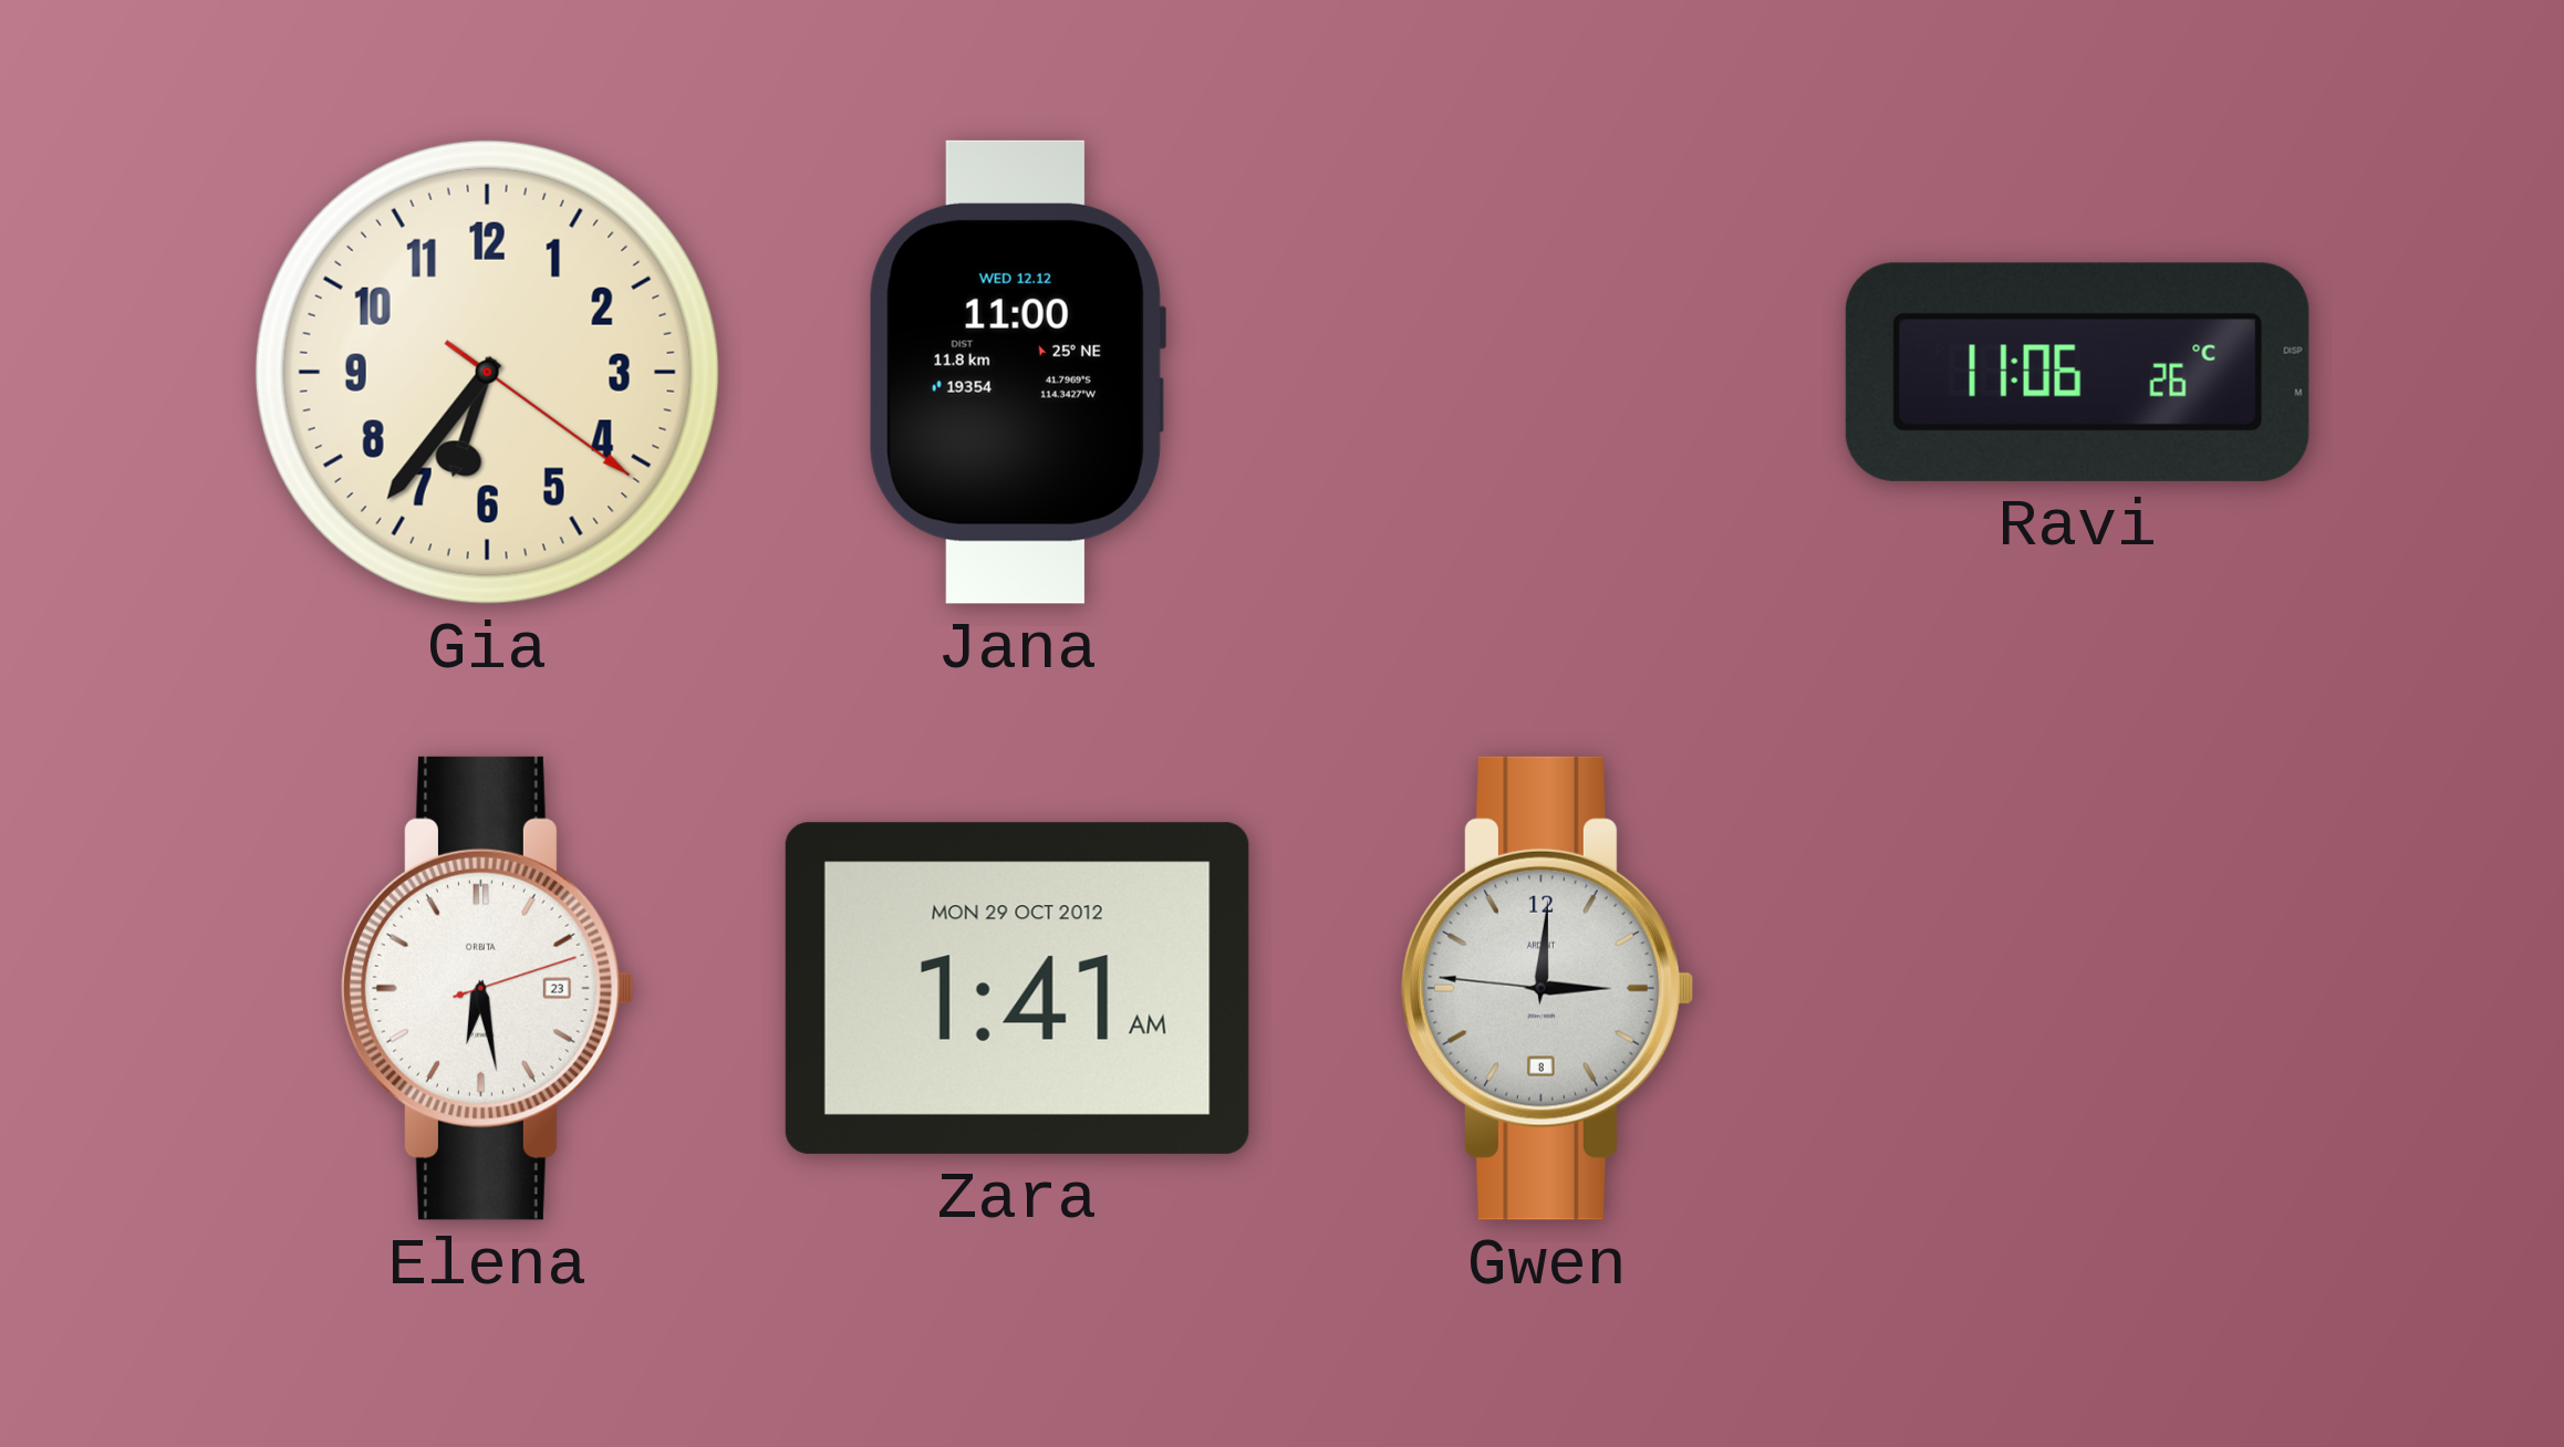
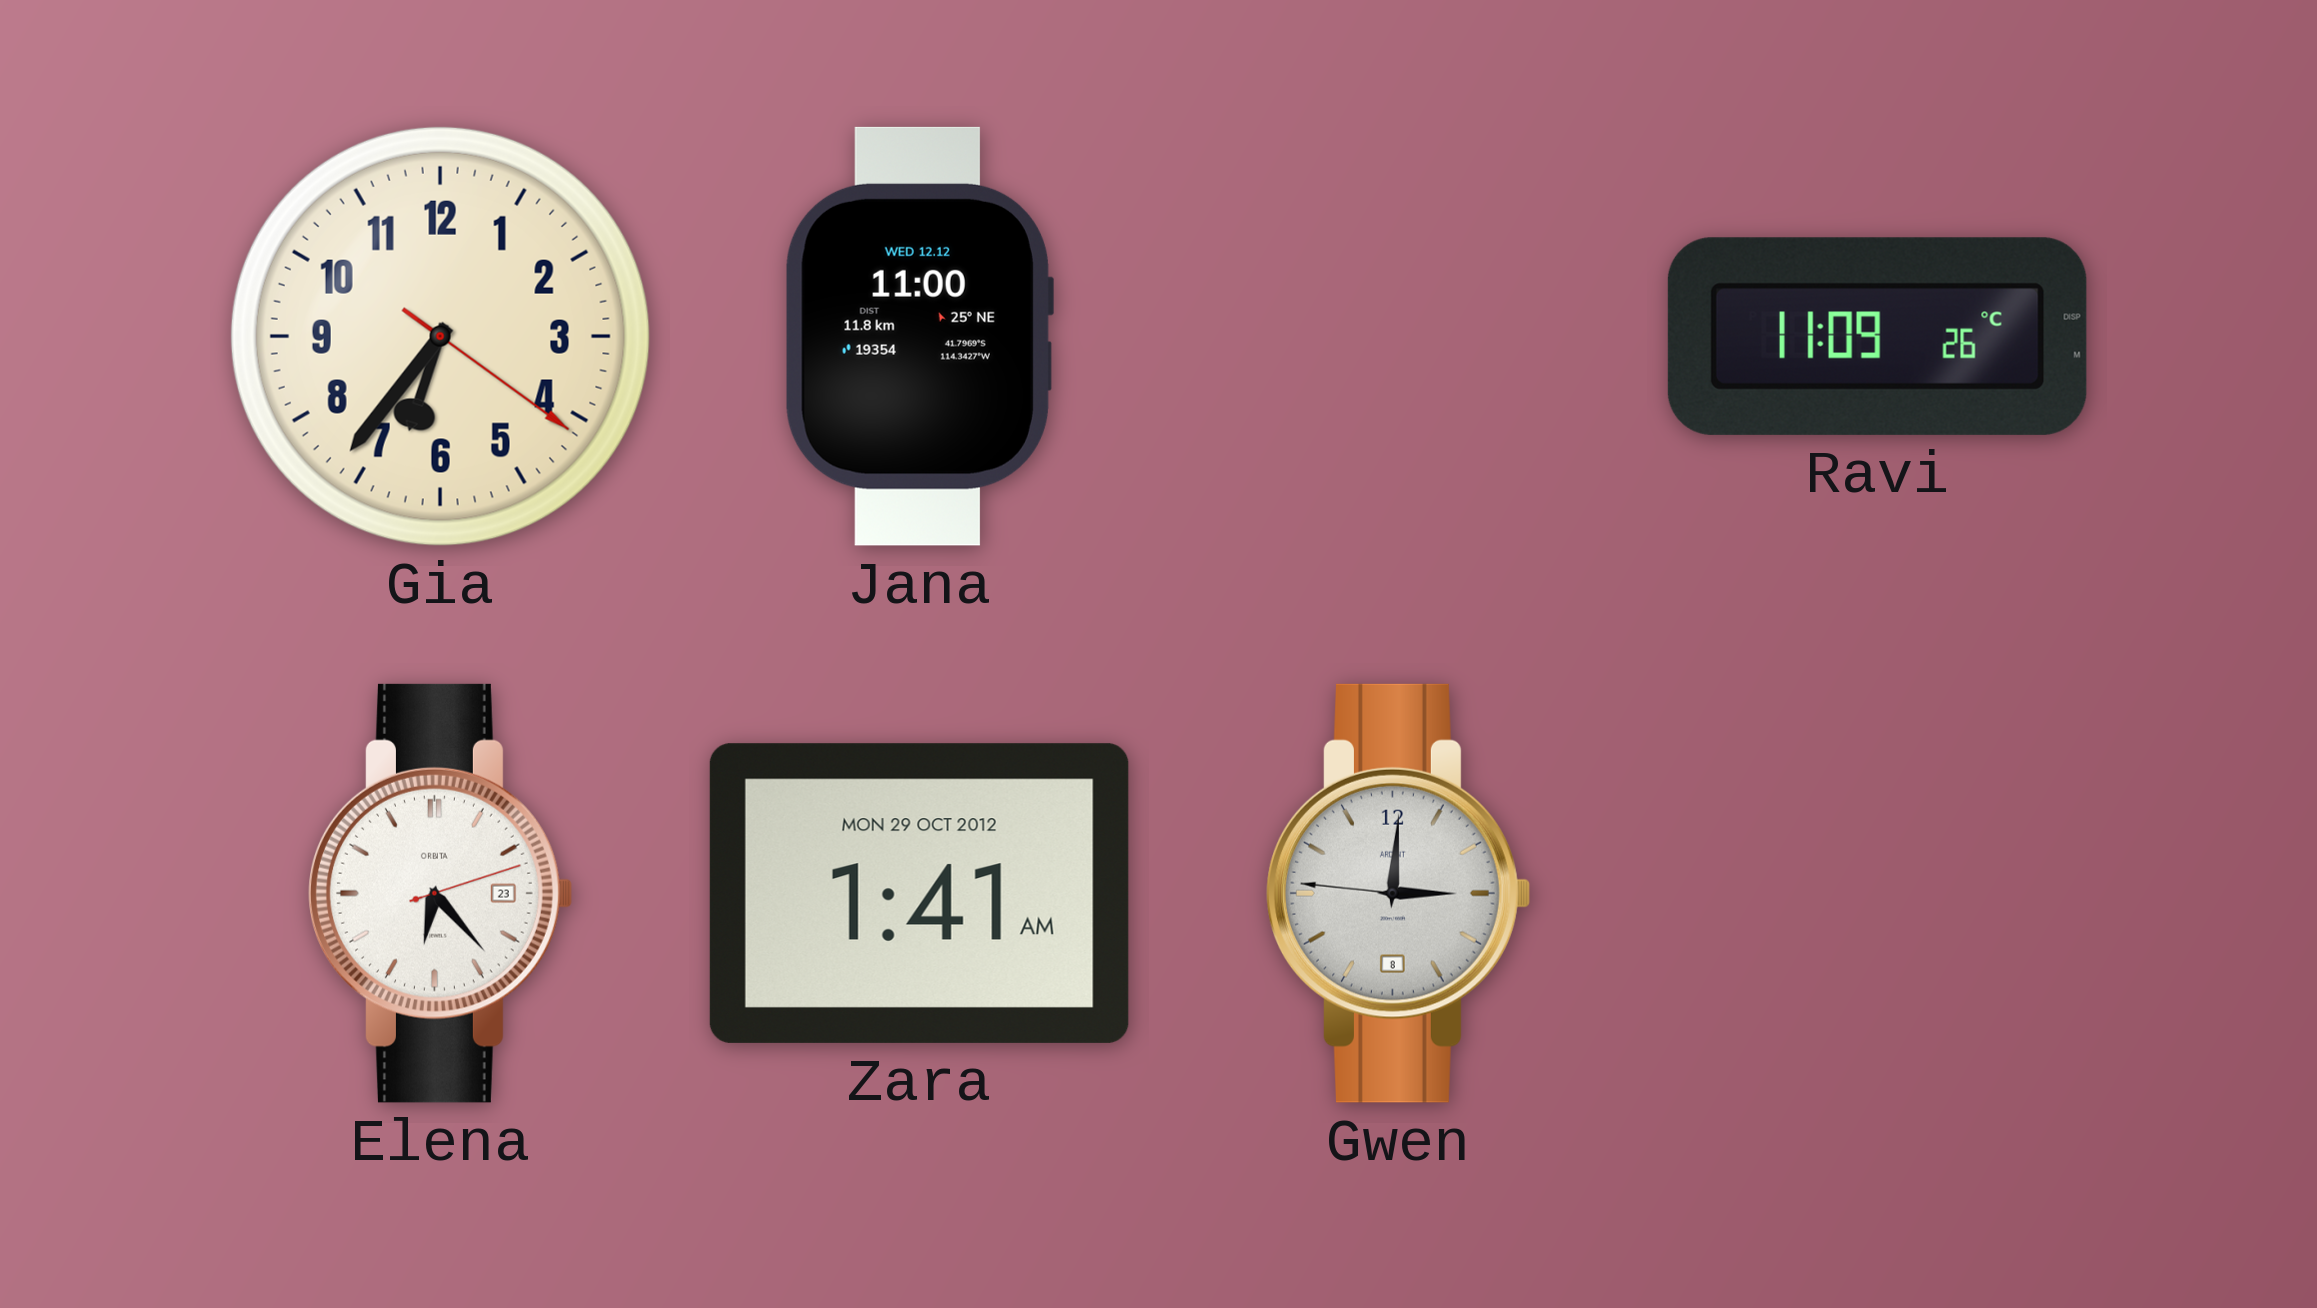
Ravi: 11:06 -> 11:09
Elena: 6:28 -> 6:23
